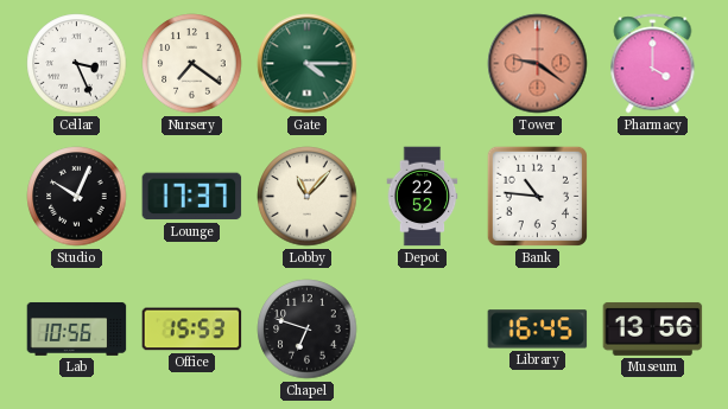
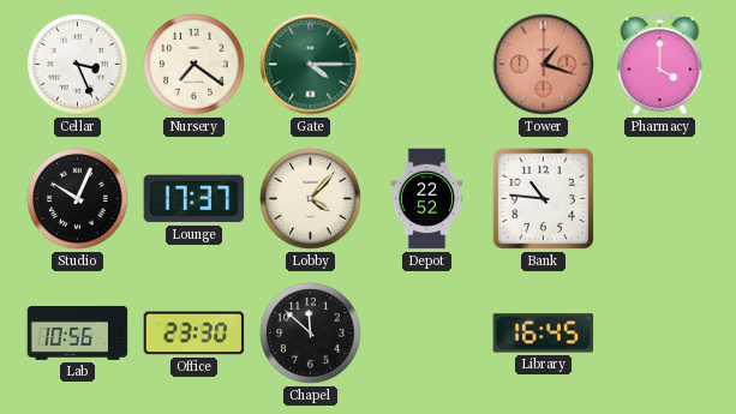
Tower: 9:21 -> 1:18
Lobby: 11:07 -> 4:07
Office: 15:53 -> 23:30
Chapel: 6:48 -> 11:52
Museum: 13:56 -> none
